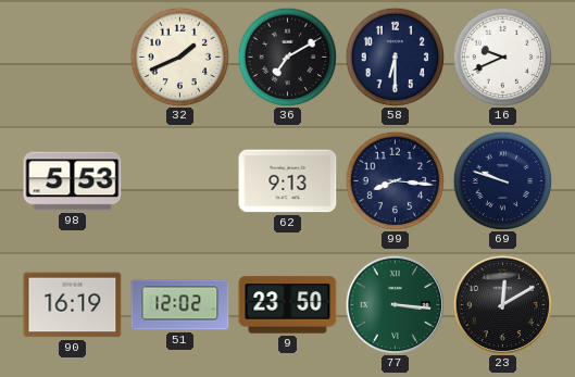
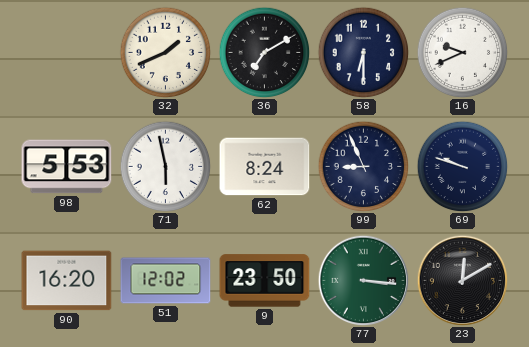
71: none -> 5:58
62: 9:13 -> 8:24
99: 8:16 -> 8:56
90: 16:19 -> 16:20
